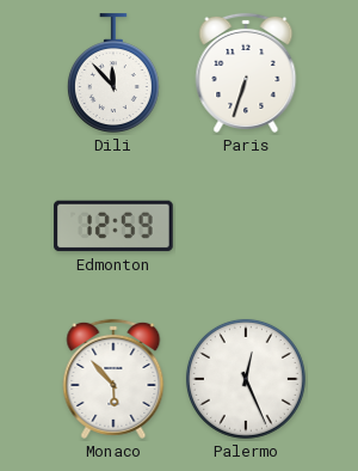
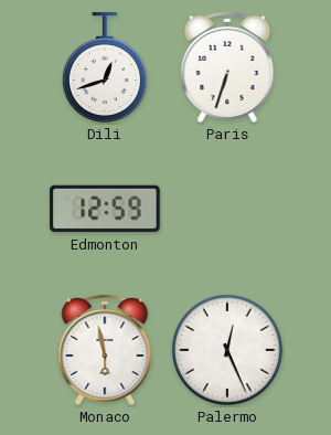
Dili: 11:53 -> 12:42
Monaco: 5:53 -> 5:58
